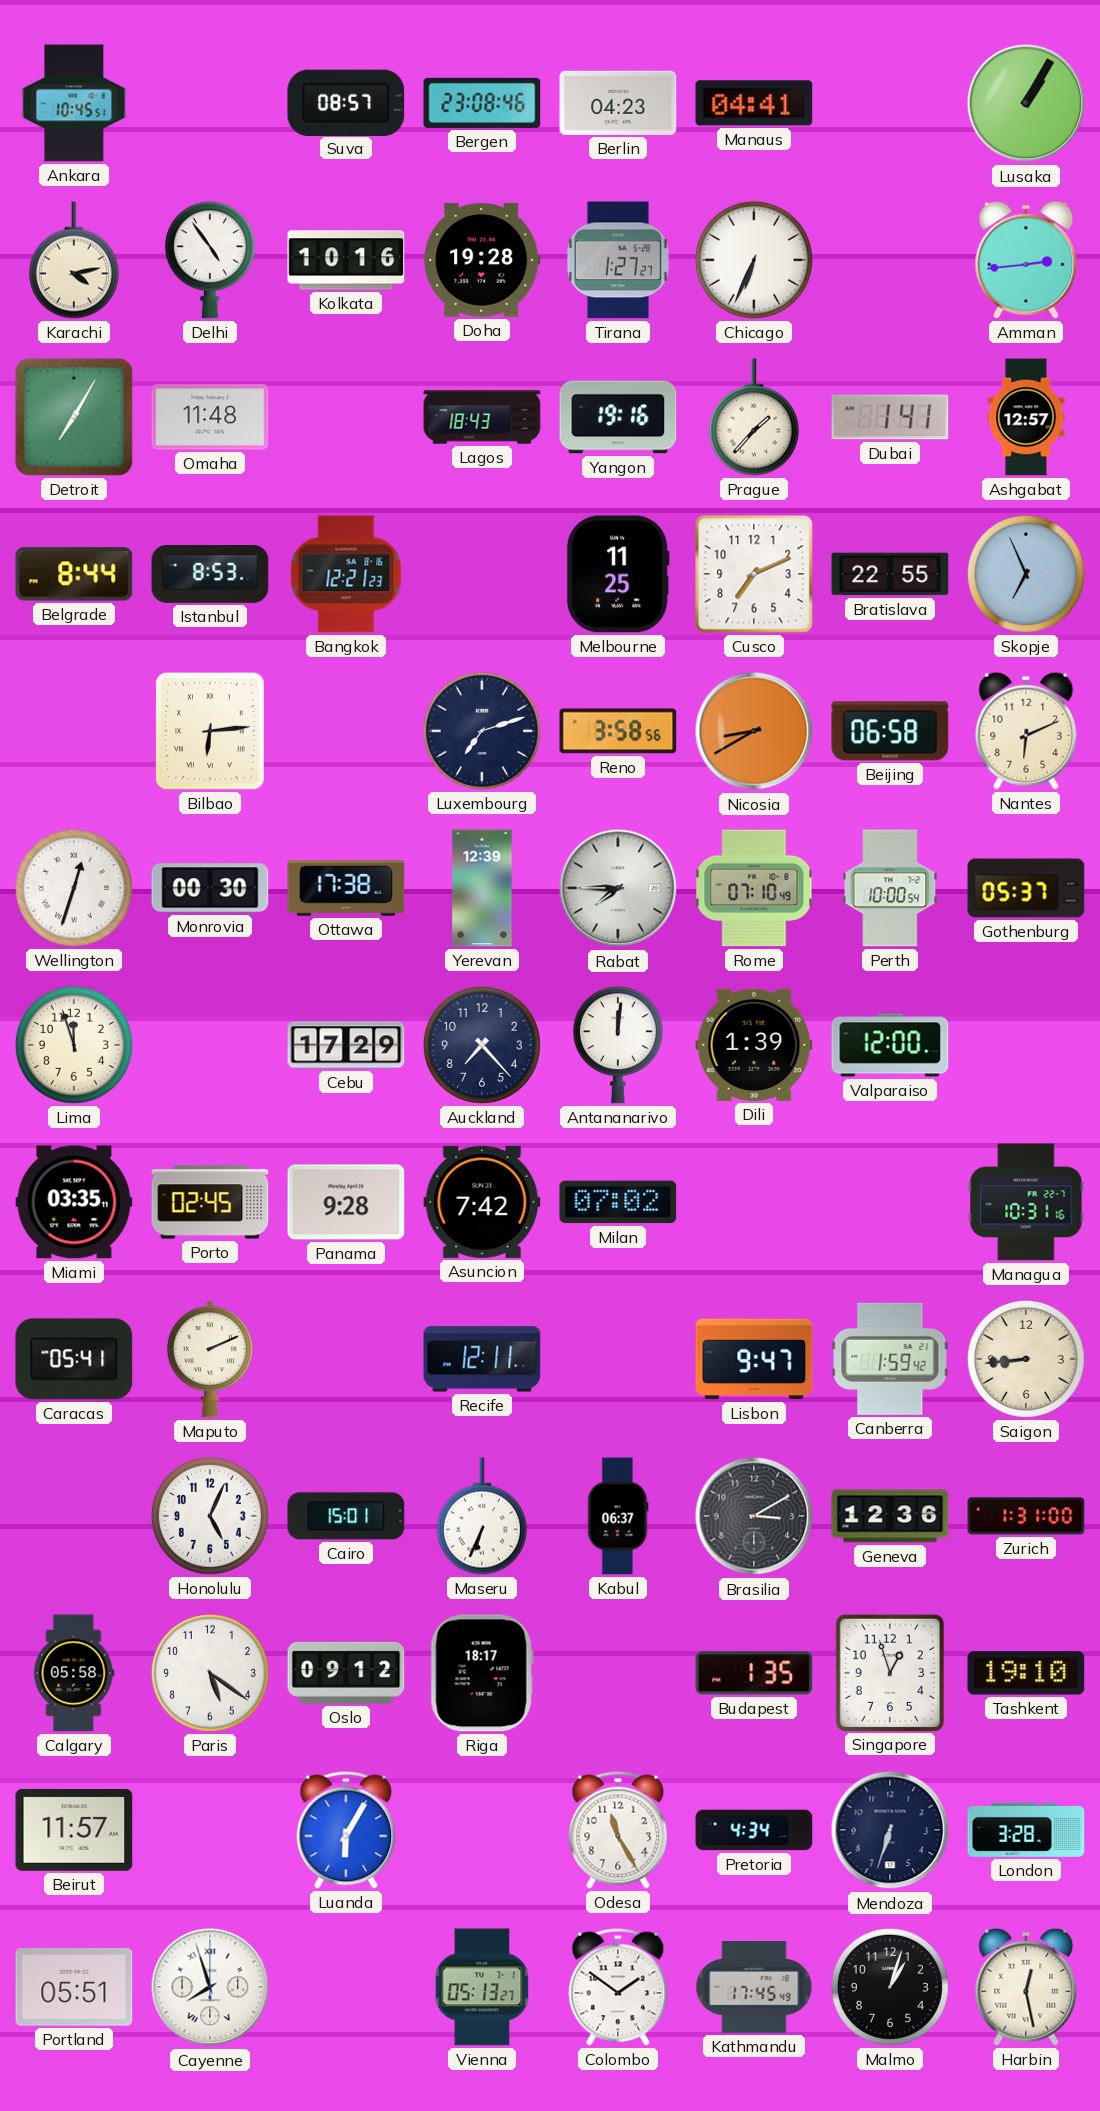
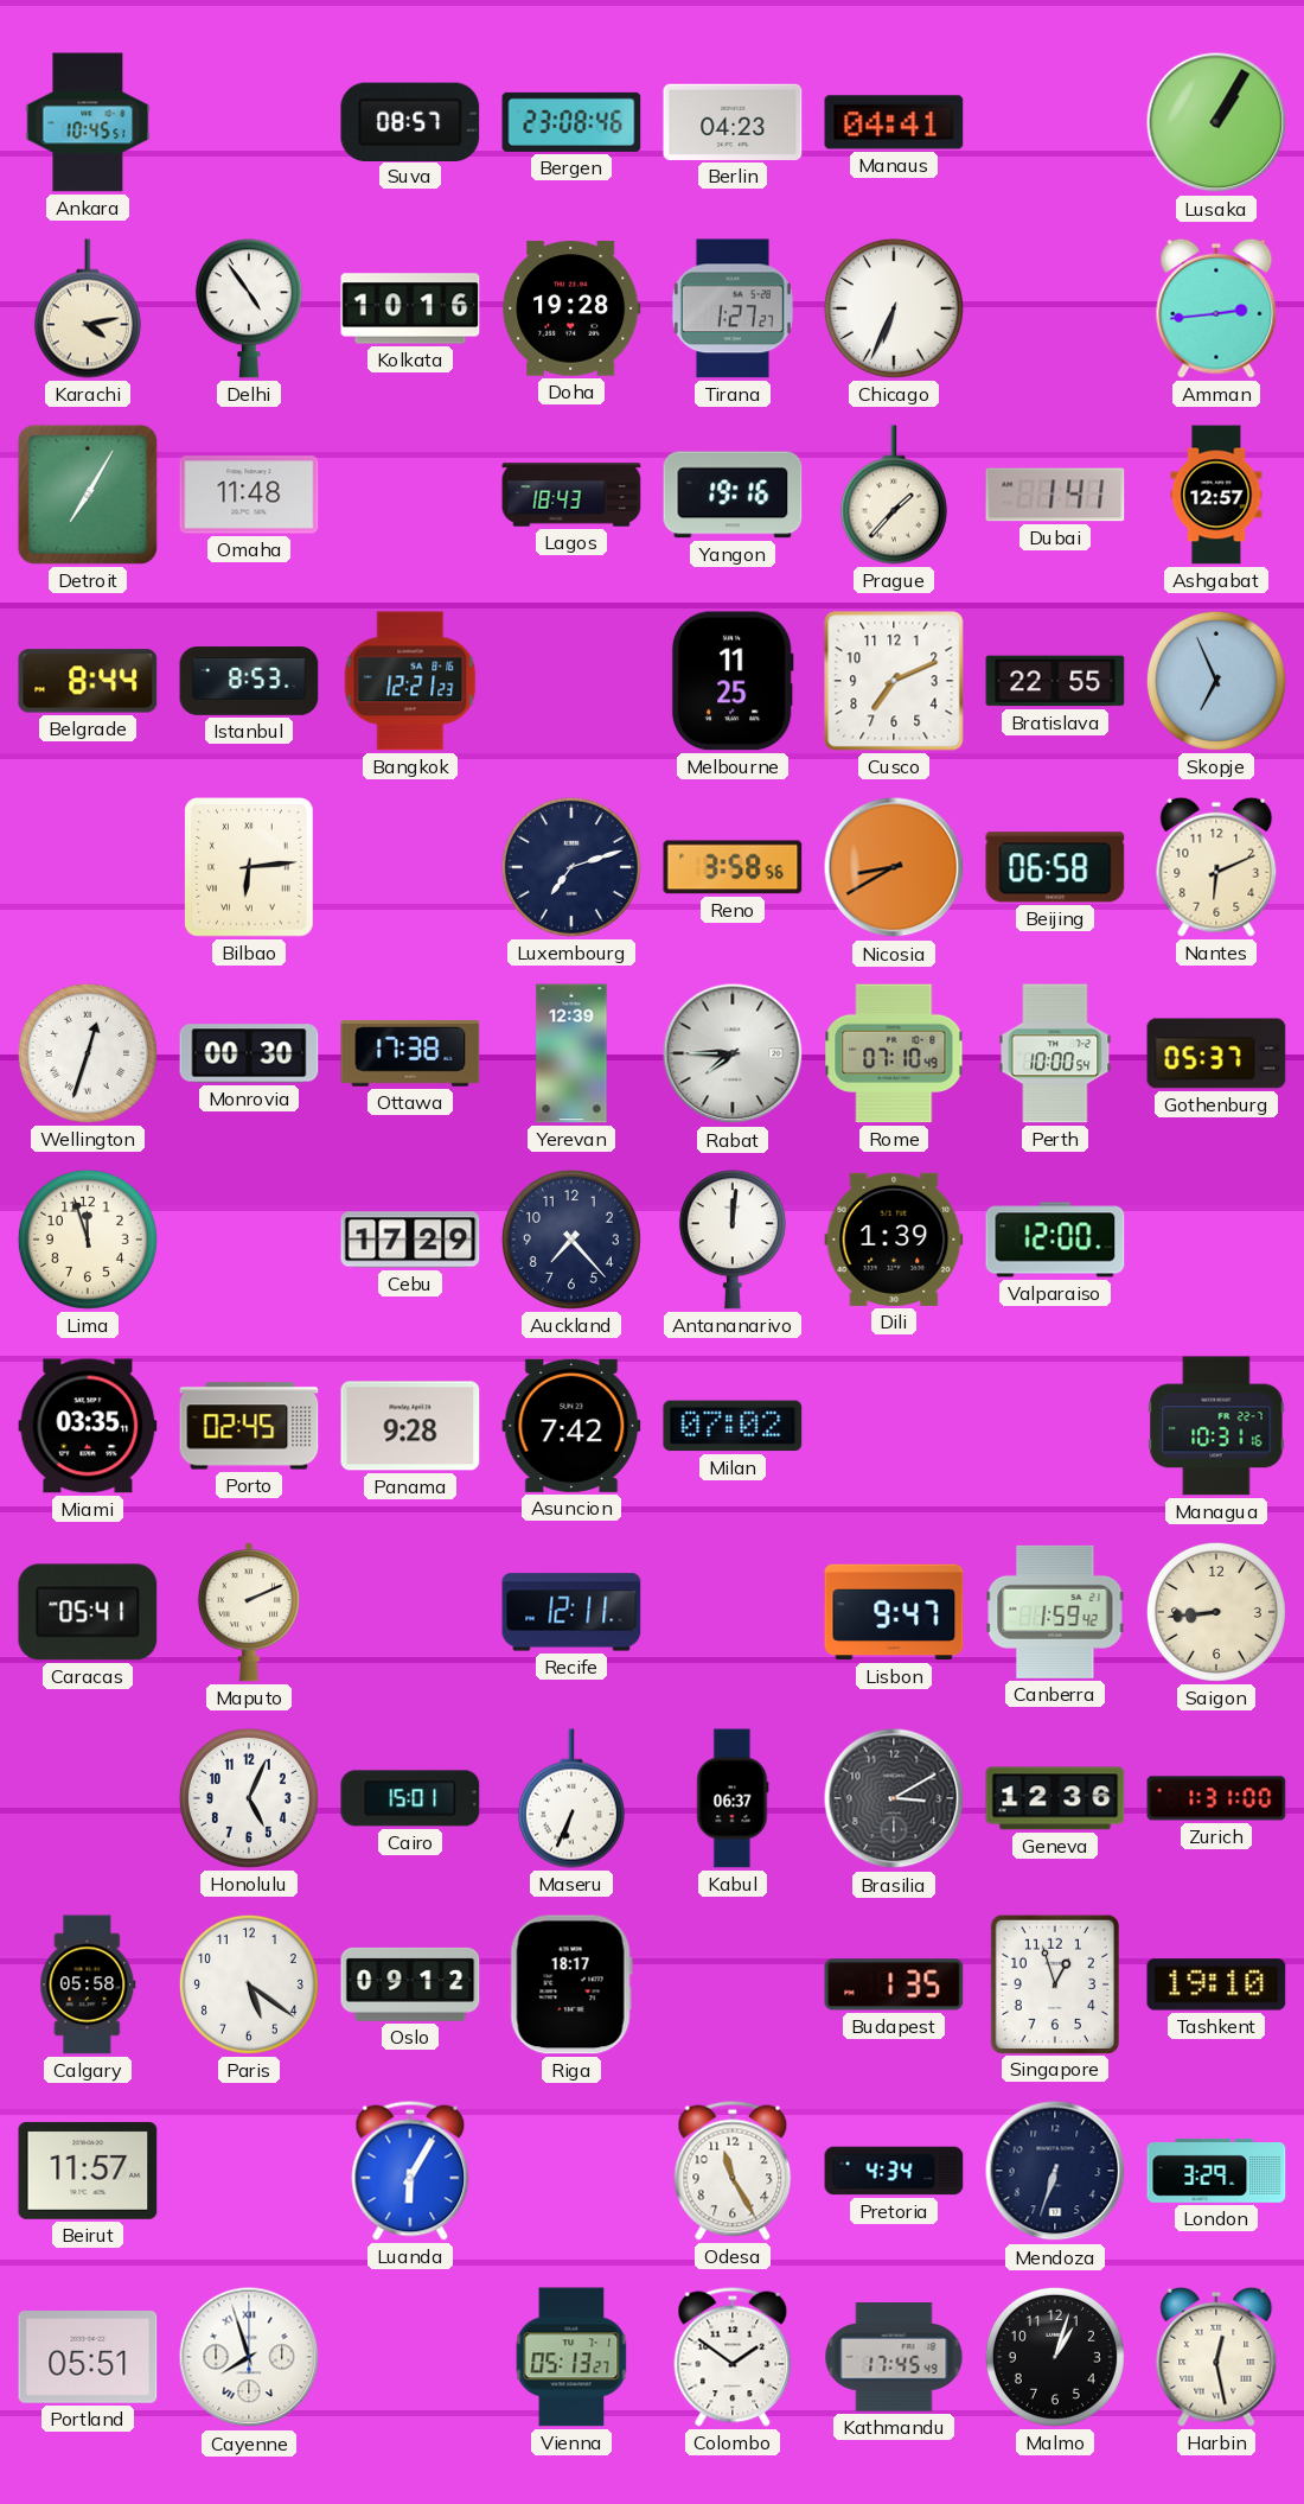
London: 3:28 -> 3:29
